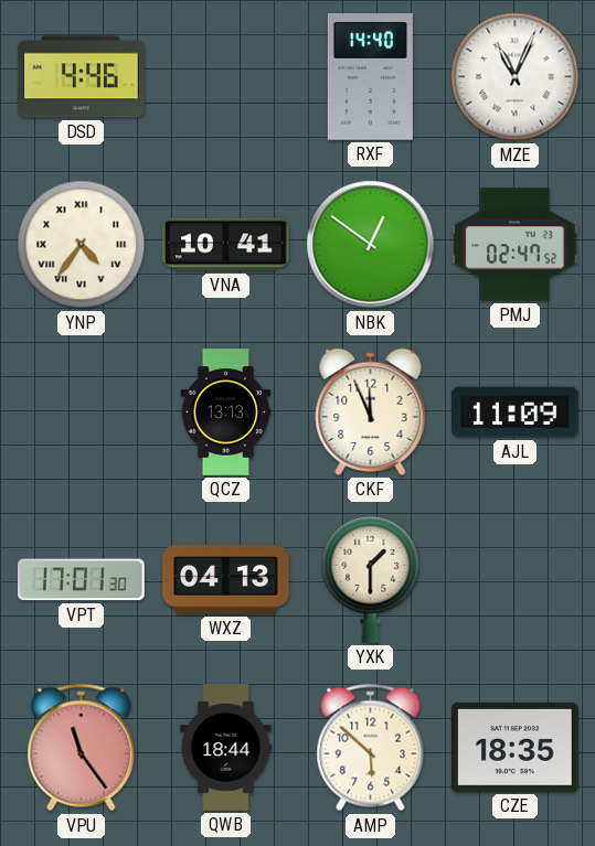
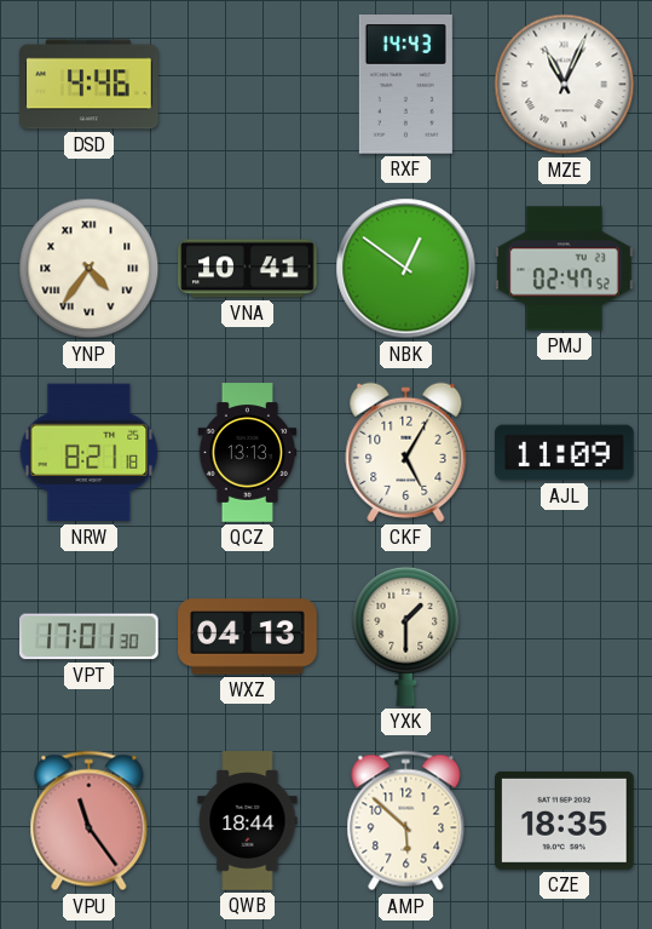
RXF: 14:40 -> 14:43
NRW: none -> 8:21
CKF: 11:56 -> 5:05
